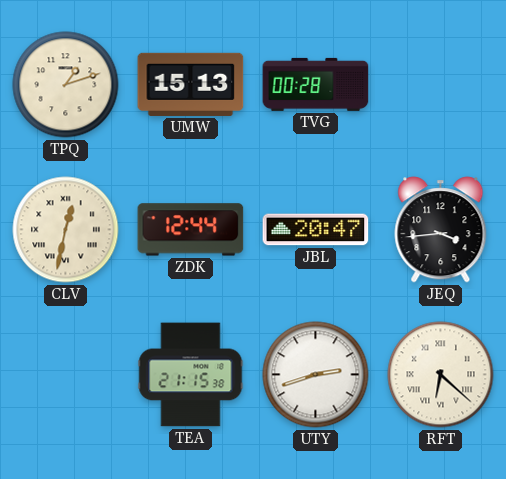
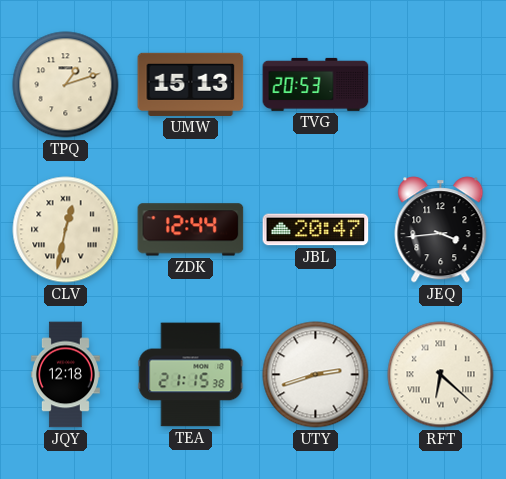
TVG: 00:28 -> 20:53
JQY: none -> 12:18
